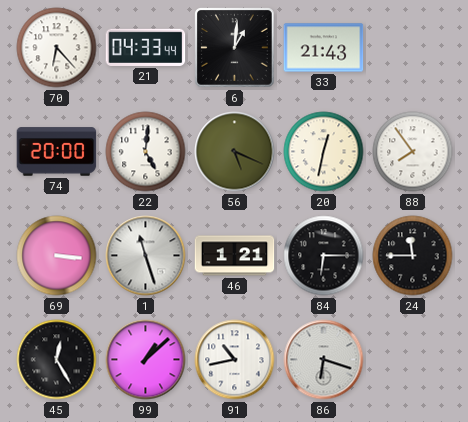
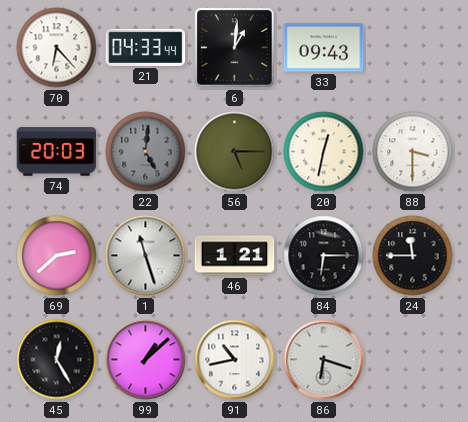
33: 21:43 -> 09:43
74: 20:00 -> 20:03
22 dial: white -> grey
56: 5:19 -> 5:15
88: 7:54 -> 3:30
69: 3:16 -> 2:38
